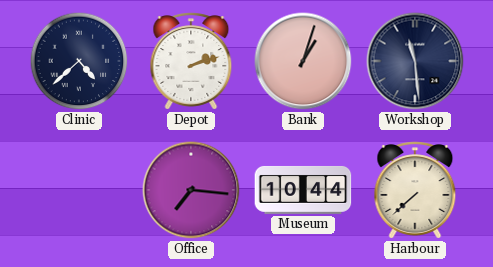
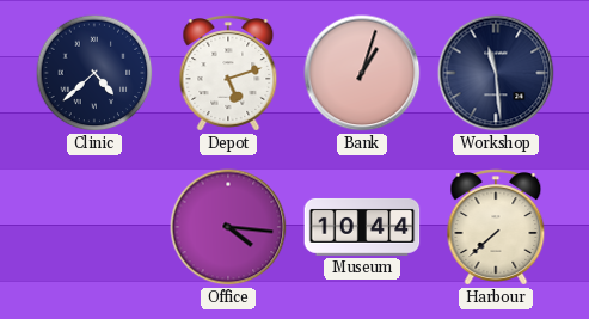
Depot: 2:12 -> 5:12
Office: 7:16 -> 4:16
